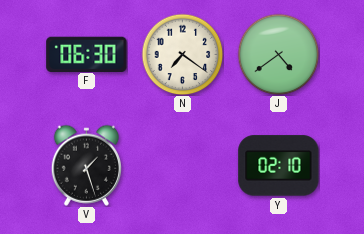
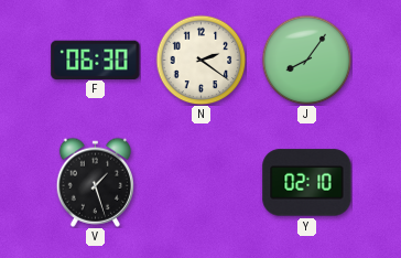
N: 7:21 -> 2:21
J: 4:39 -> 8:06
